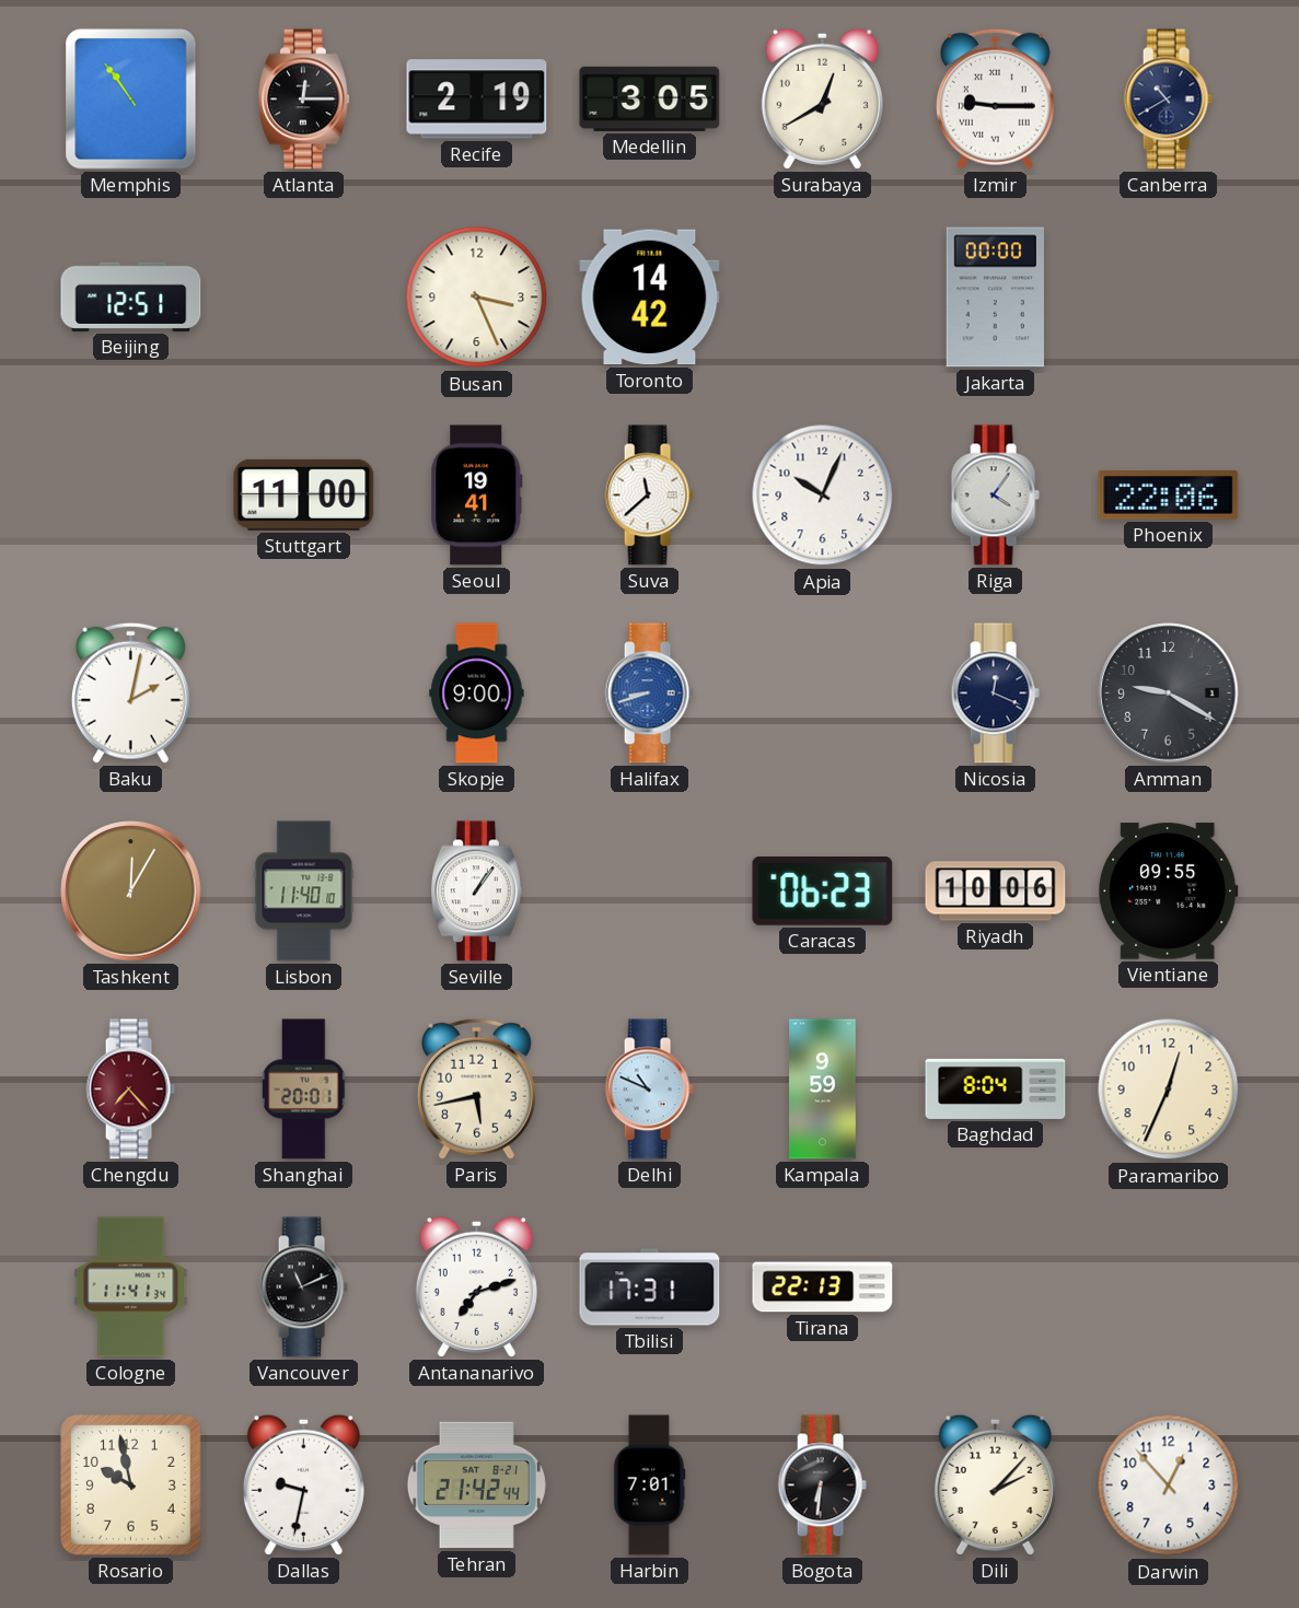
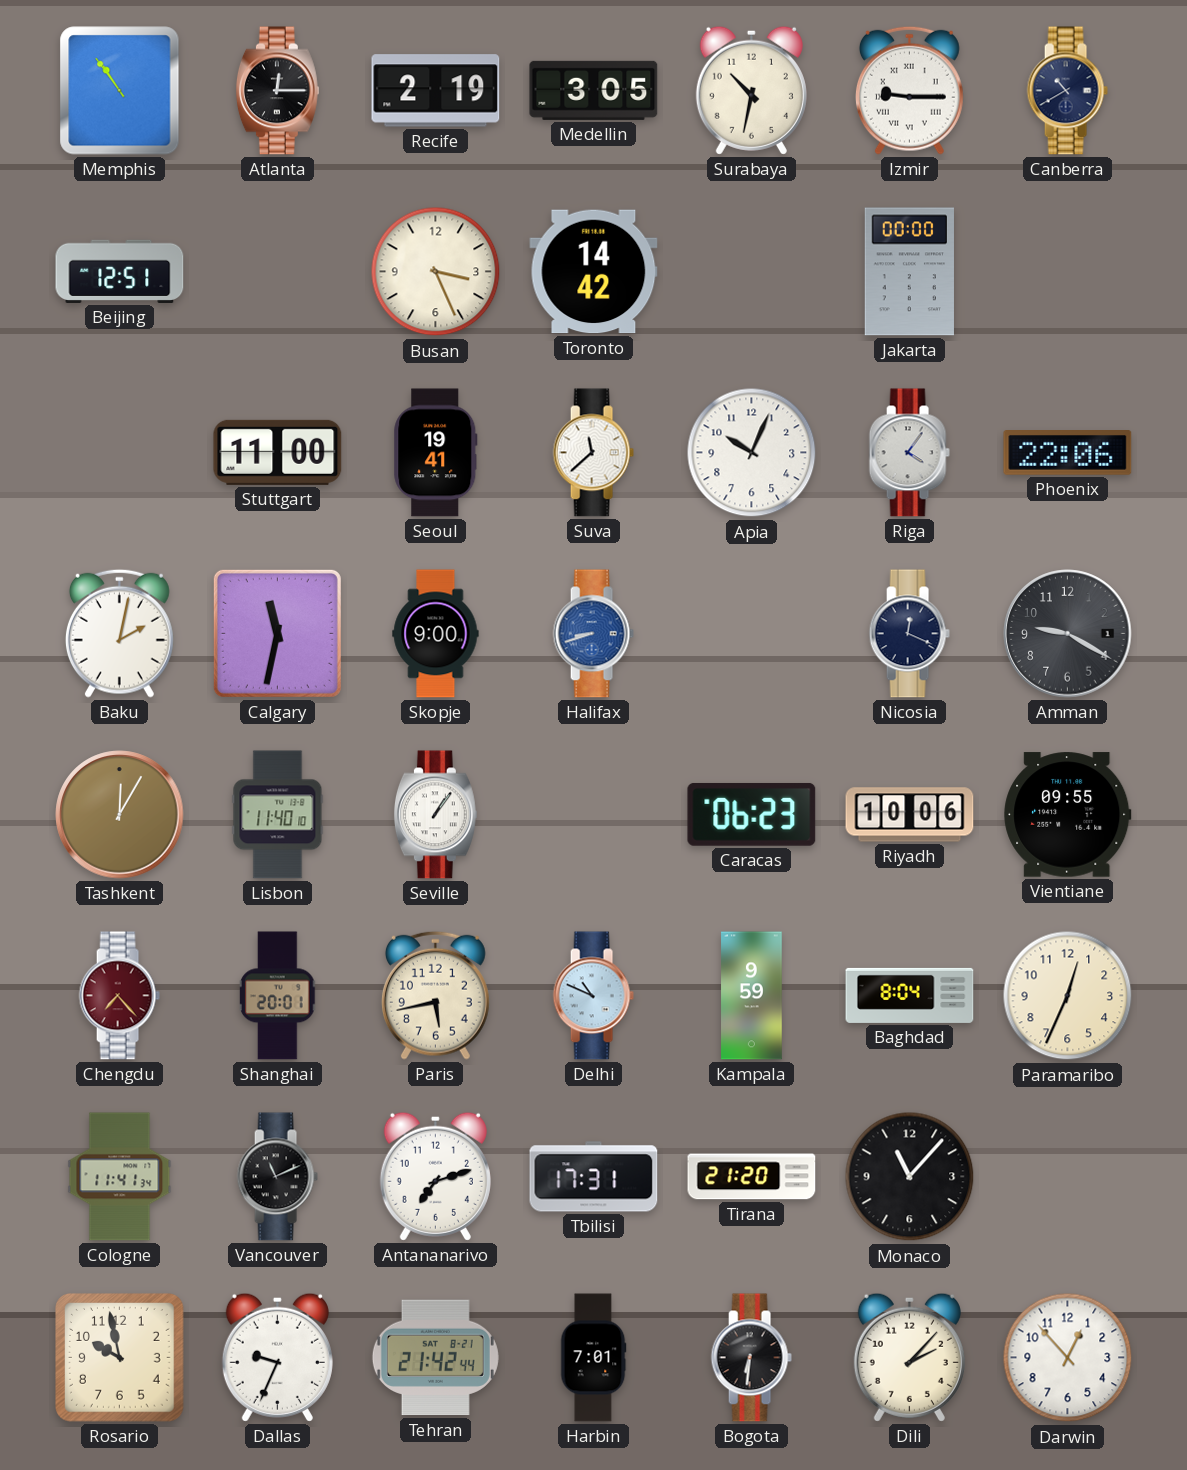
Surabaya: 12:40 -> 10:32
Calgary: none -> 11:32
Tirana: 22:13 -> 21:20
Monaco: none -> 11:07
Dallas: 9:32 -> 9:34
